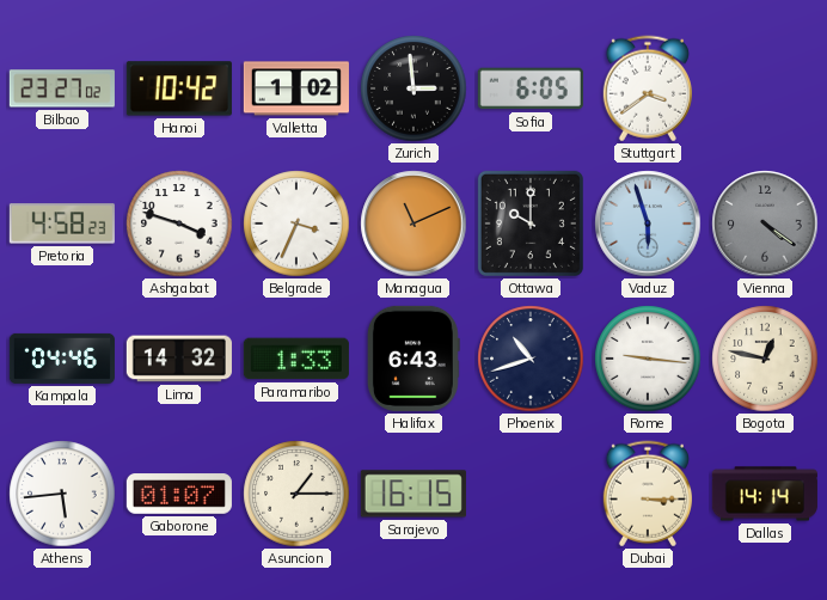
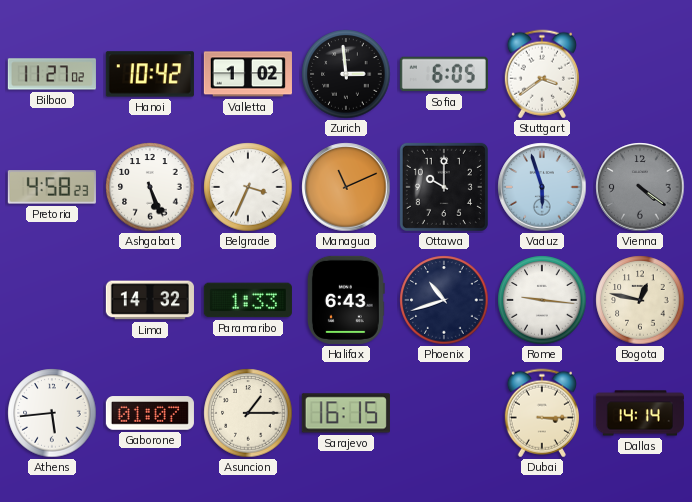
Bilbao: 23:27 -> 11:27
Ashgabat: 3:48 -> 5:26
Kampala: 04:46 -> none
